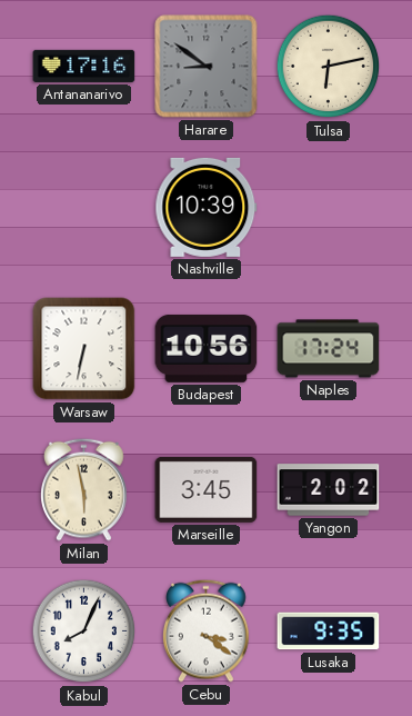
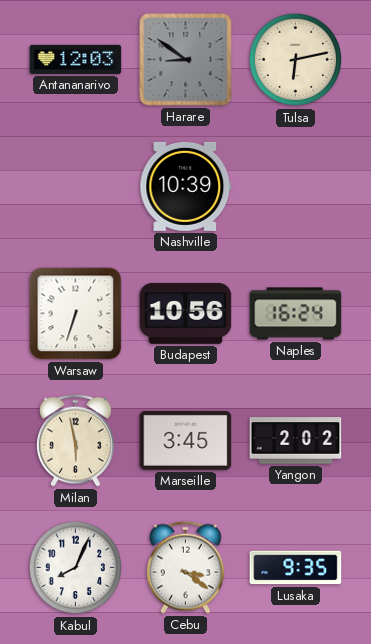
Antananarivo: 17:16 -> 12:03
Warsaw: 6:32 -> 6:33
Naples: 17:24 -> 16:24
